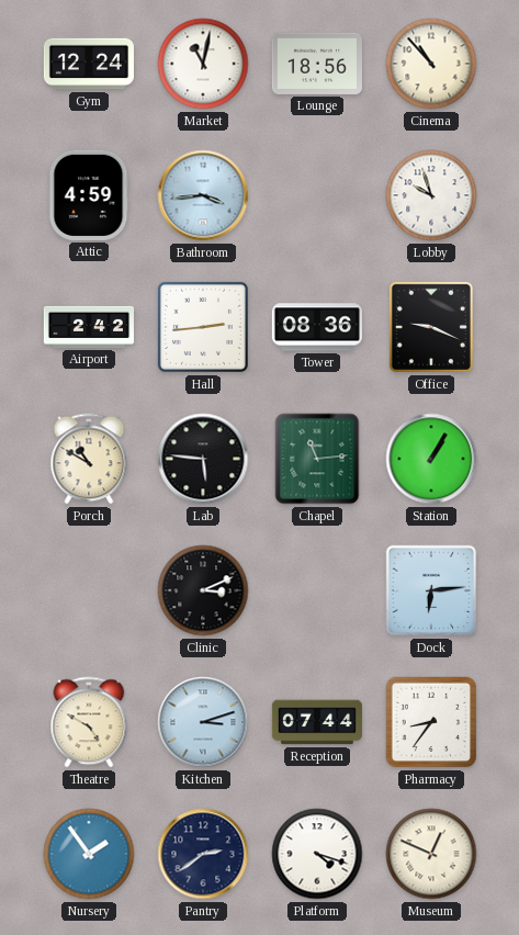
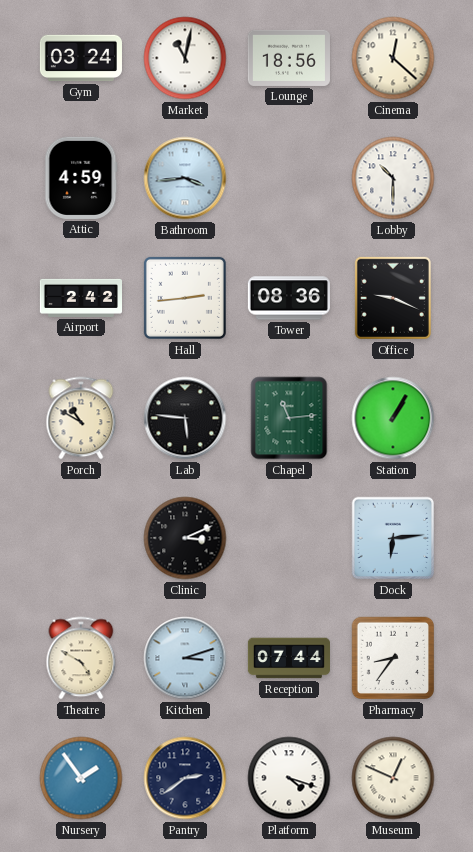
Gym: 12:24 -> 03:24
Cinema: 10:53 -> 12:22
Lobby: 9:57 -> 10:30
